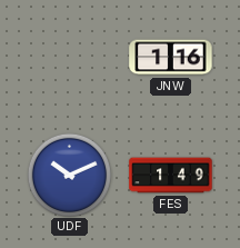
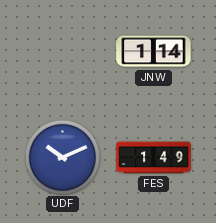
JNW: 1:16 -> 1:14
